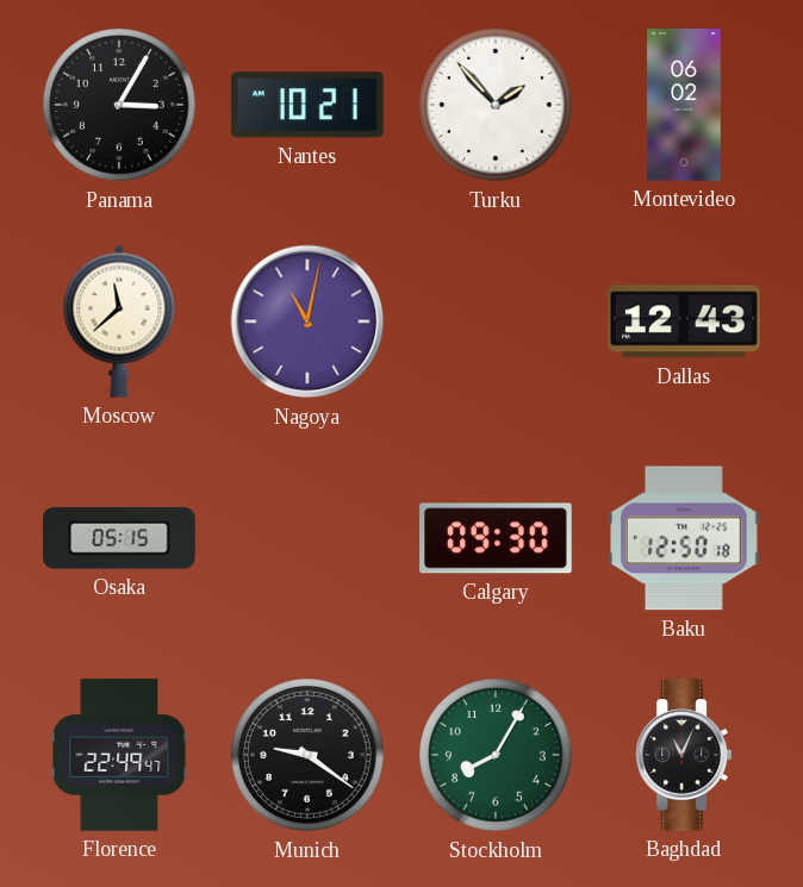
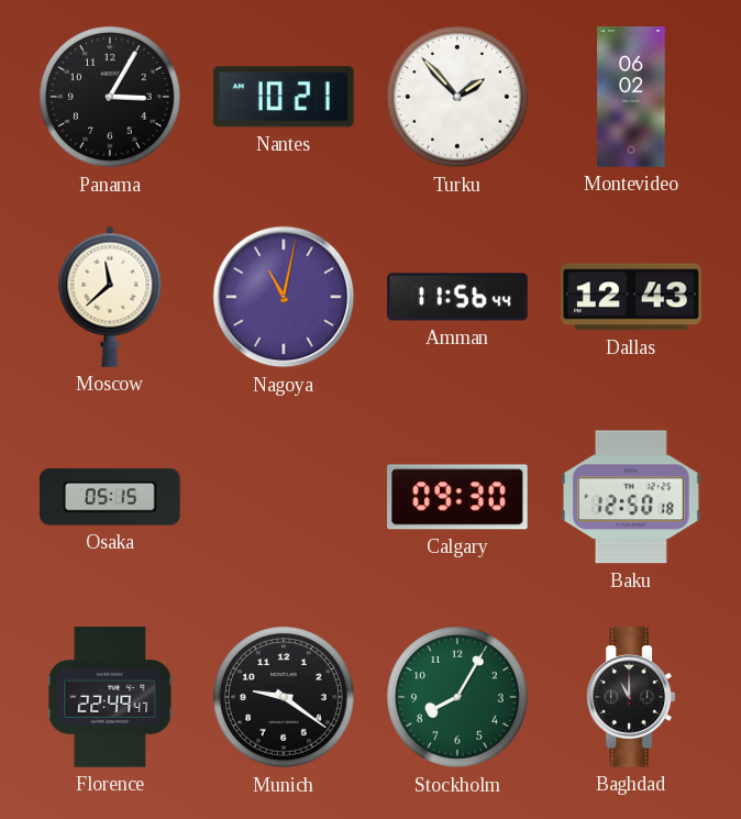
Amman: none -> 11:56
Baghdad: 11:04 -> 11:00
